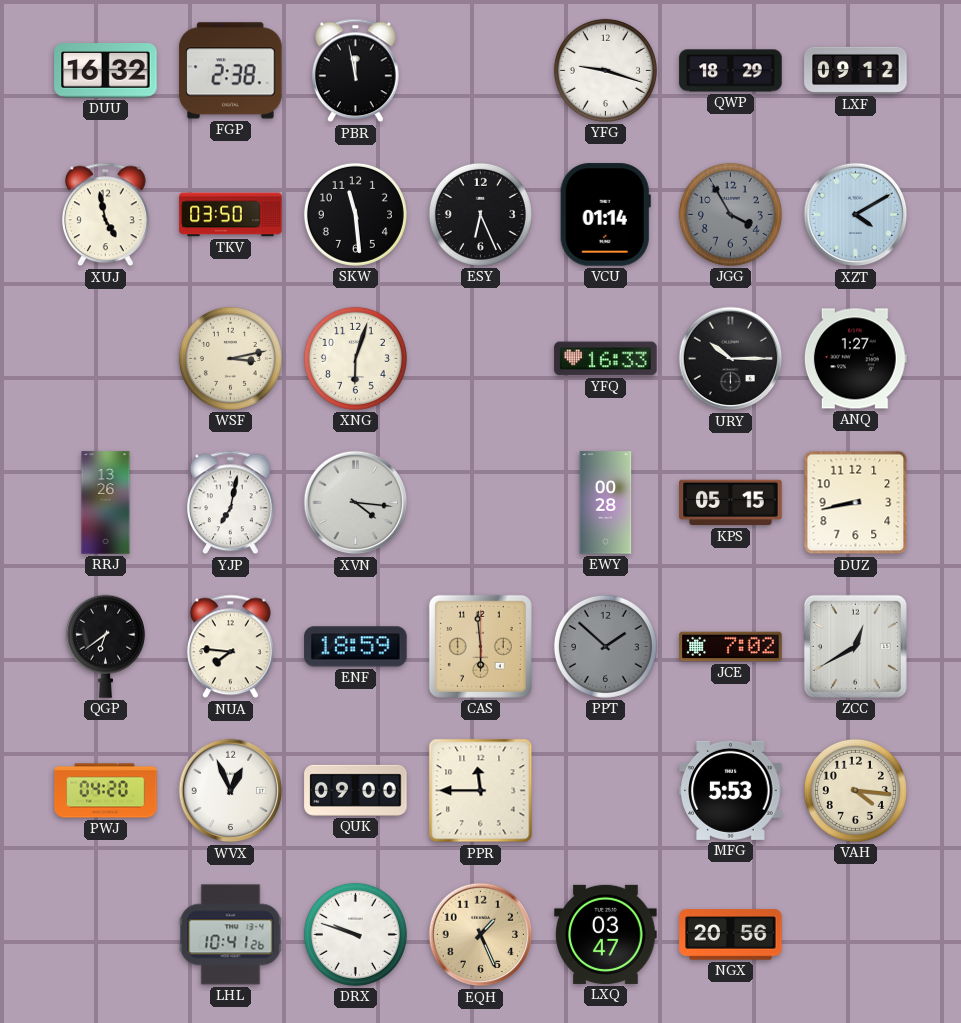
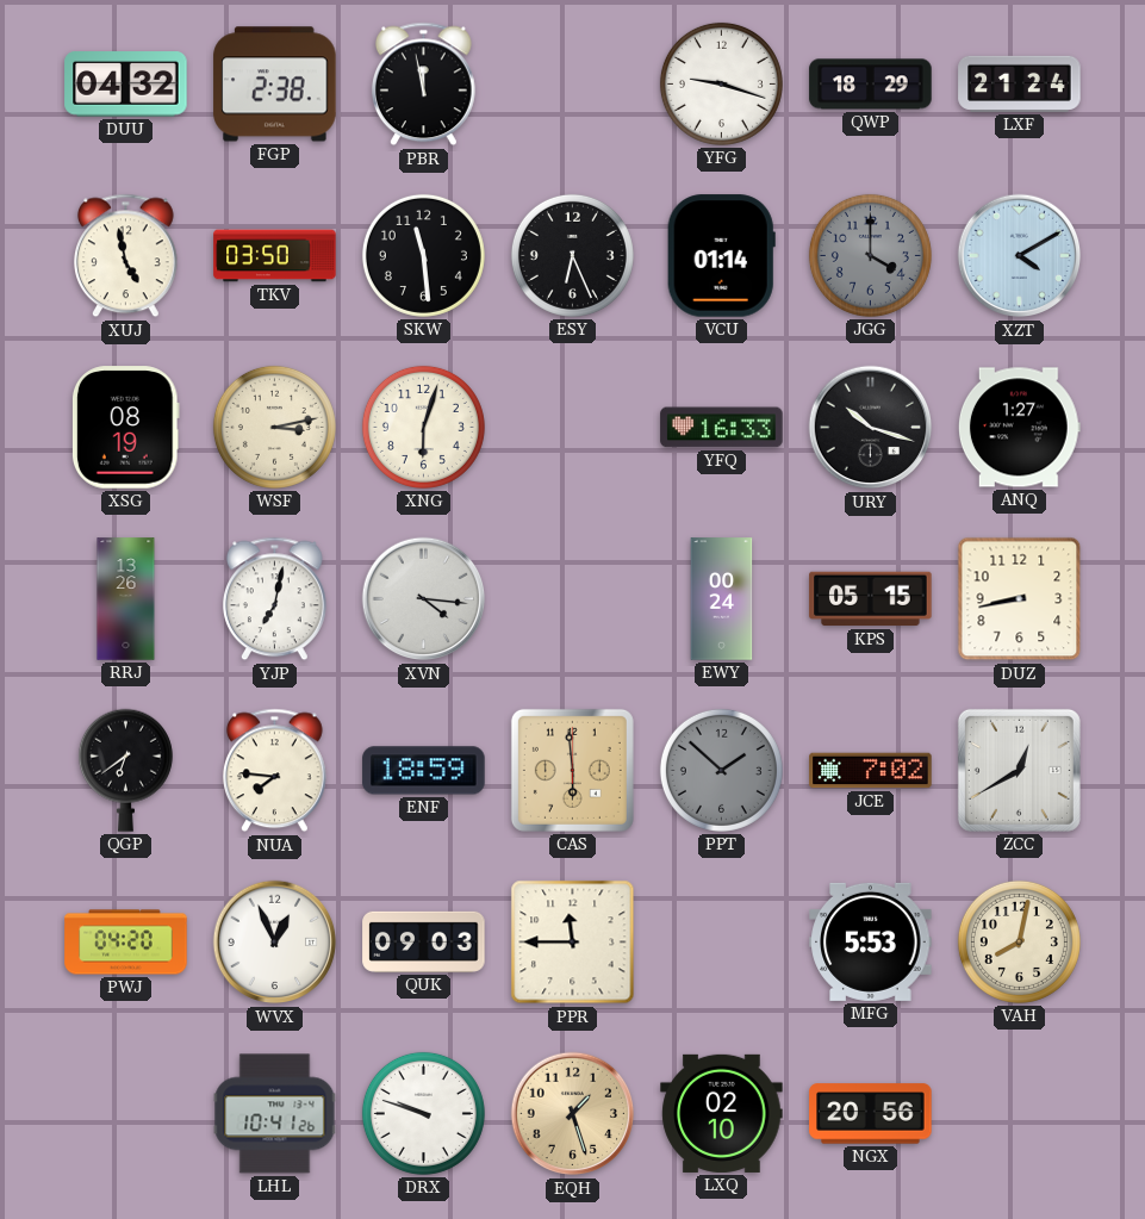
DUU: 16:32 -> 04:32
LXF: 09:12 -> 21:24
JGG: 3:55 -> 4:00
XSG: none -> 08:19
URY: 10:15 -> 10:18
EWY: 00:28 -> 00:24
QUK: 09:00 -> 09:03
VAH: 4:16 -> 8:02
EQH: 1:26 -> 1:27
LXQ: 03:47 -> 02:10
